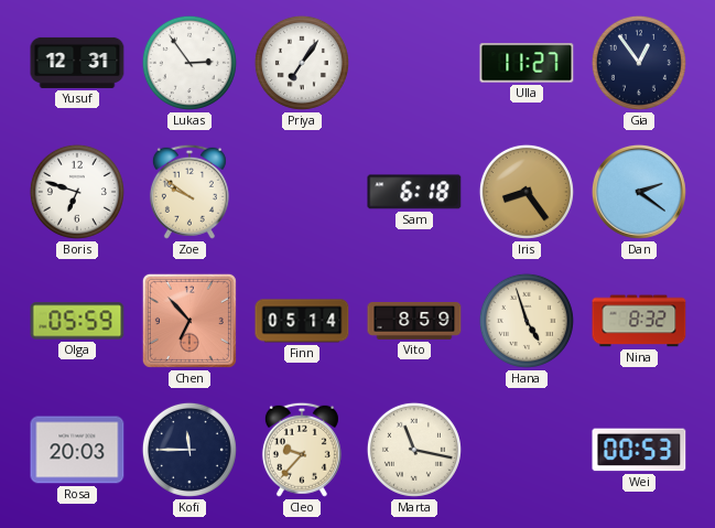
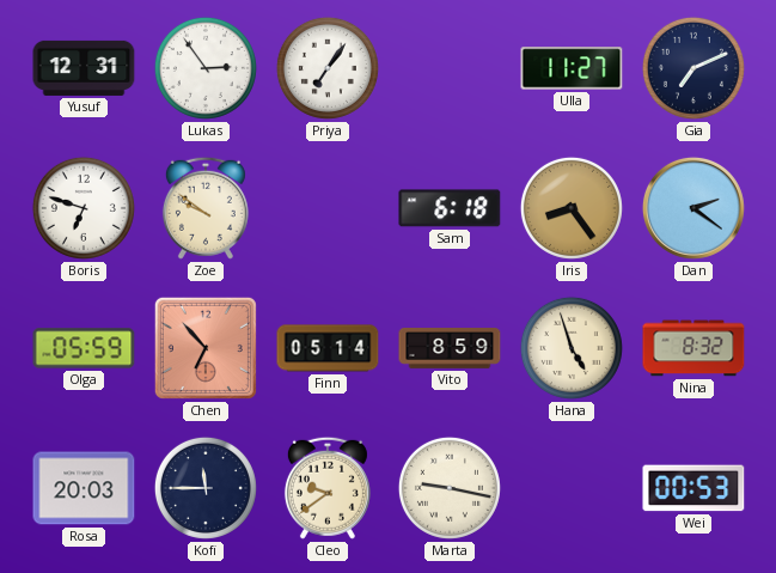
Gia: 12:54 -> 7:11
Cleo: 9:37 -> 9:39
Marta: 11:17 -> 9:17
